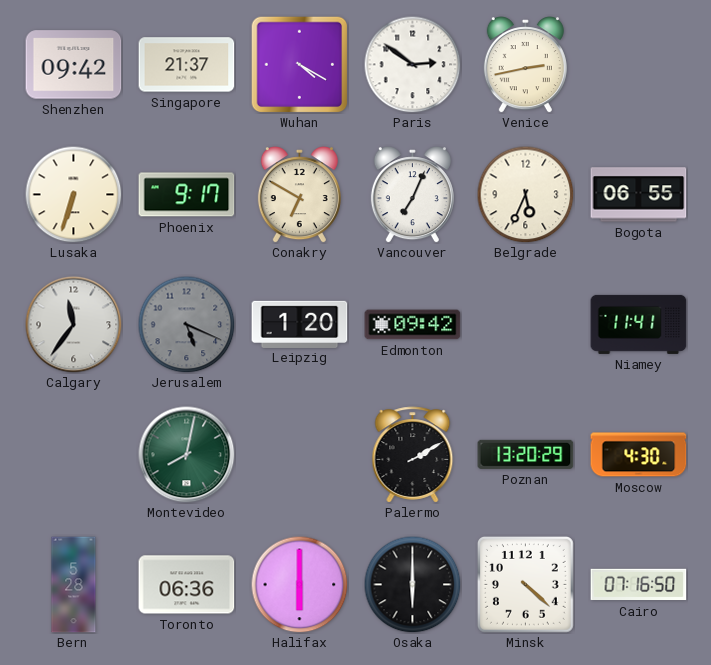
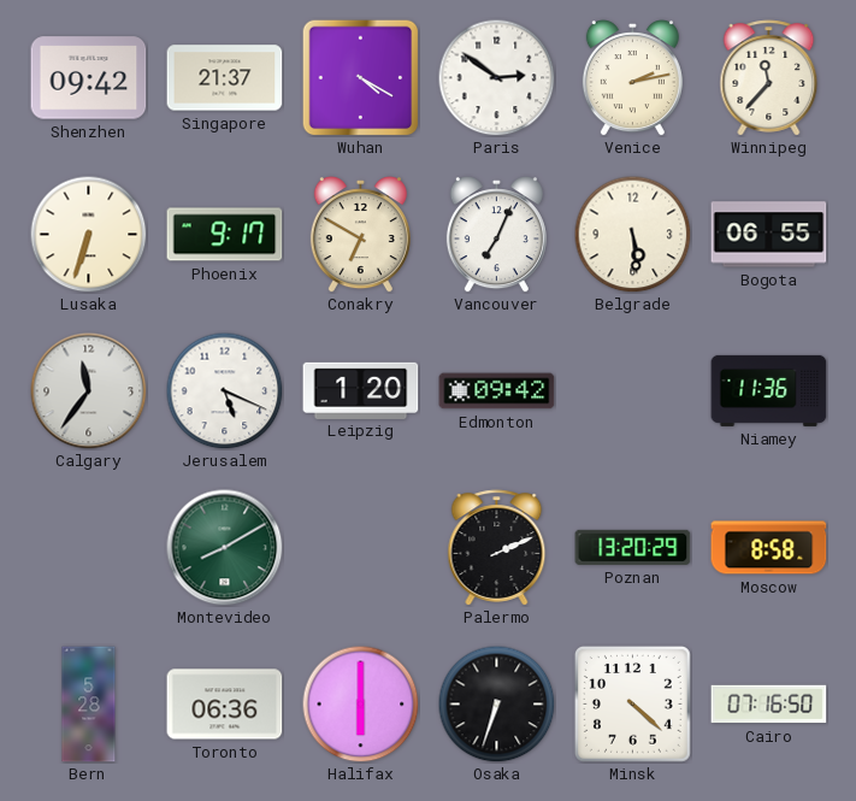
Venice: 2:43 -> 2:13
Winnipeg: none -> 11:37
Belgrade: 5:34 -> 5:29
Jerusalem dial: grey -> white
Niamey: 11:41 -> 11:36
Montevideo: 8:02 -> 8:10
Palermo: 2:10 -> 2:11
Moscow: 4:30 -> 8:58
Osaka: 6:00 -> 6:33
